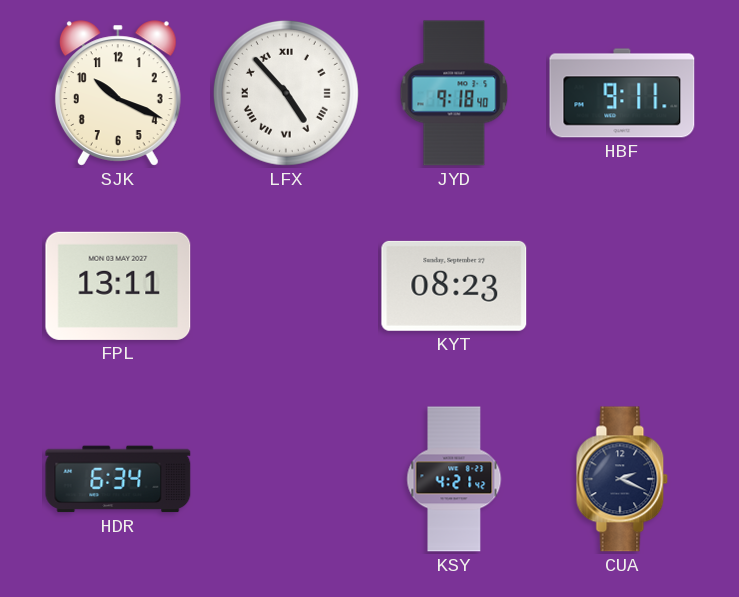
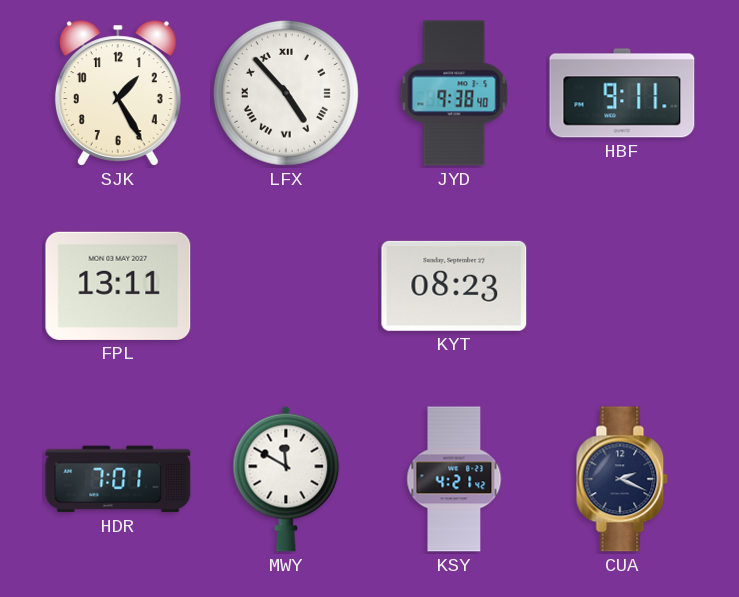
SJK: 10:19 -> 1:25
JYD: 9:18 -> 9:38
HDR: 6:34 -> 7:01
MWY: none -> 11:50
